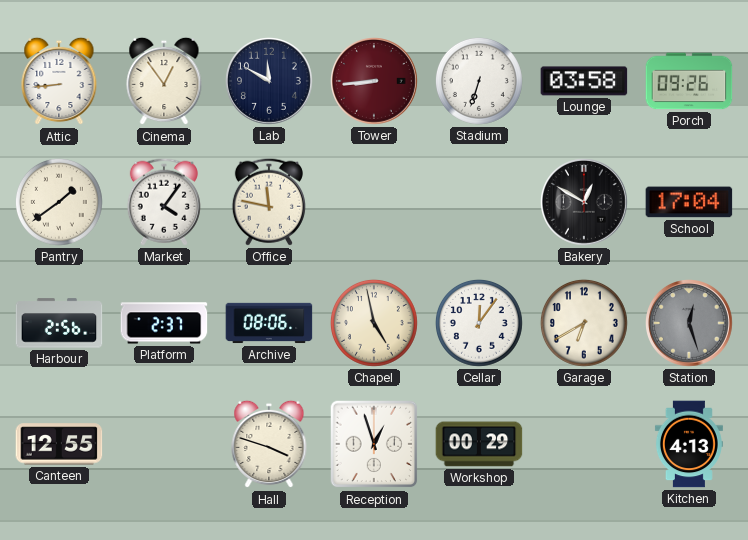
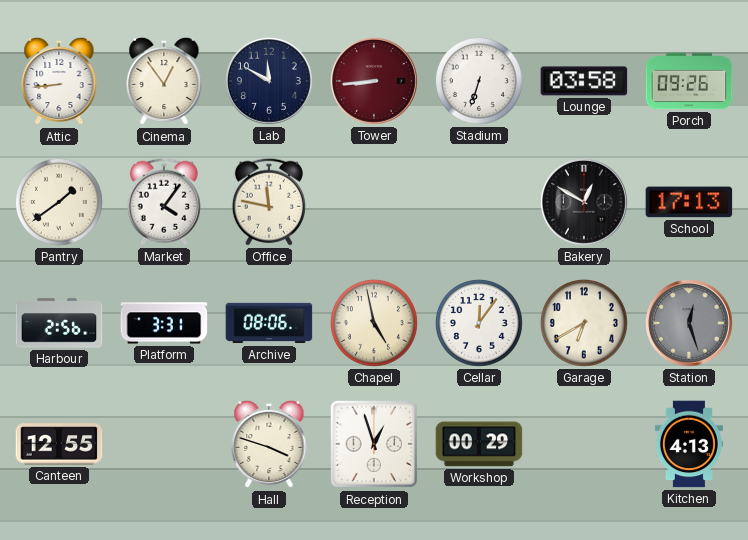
School: 17:04 -> 17:13
Platform: 2:37 -> 3:31
